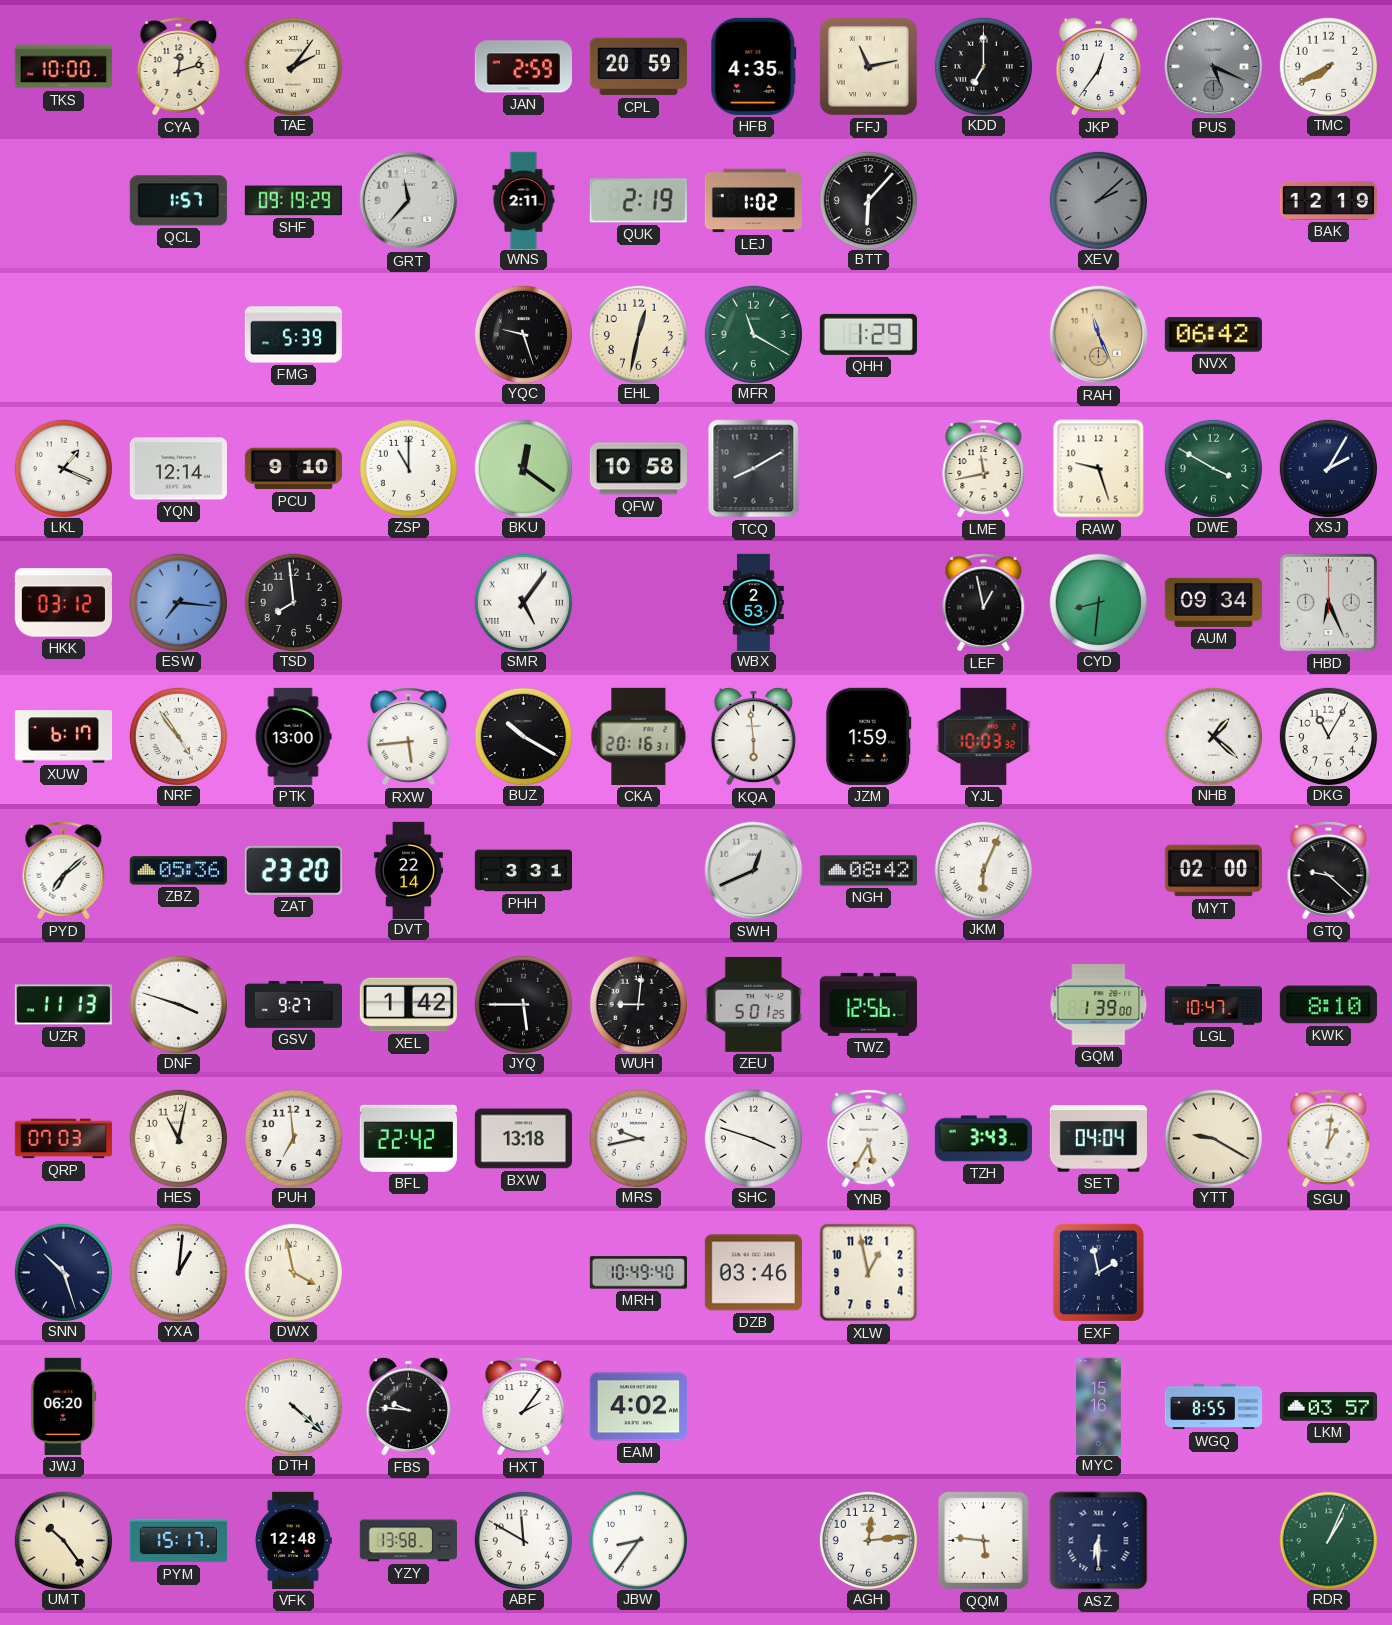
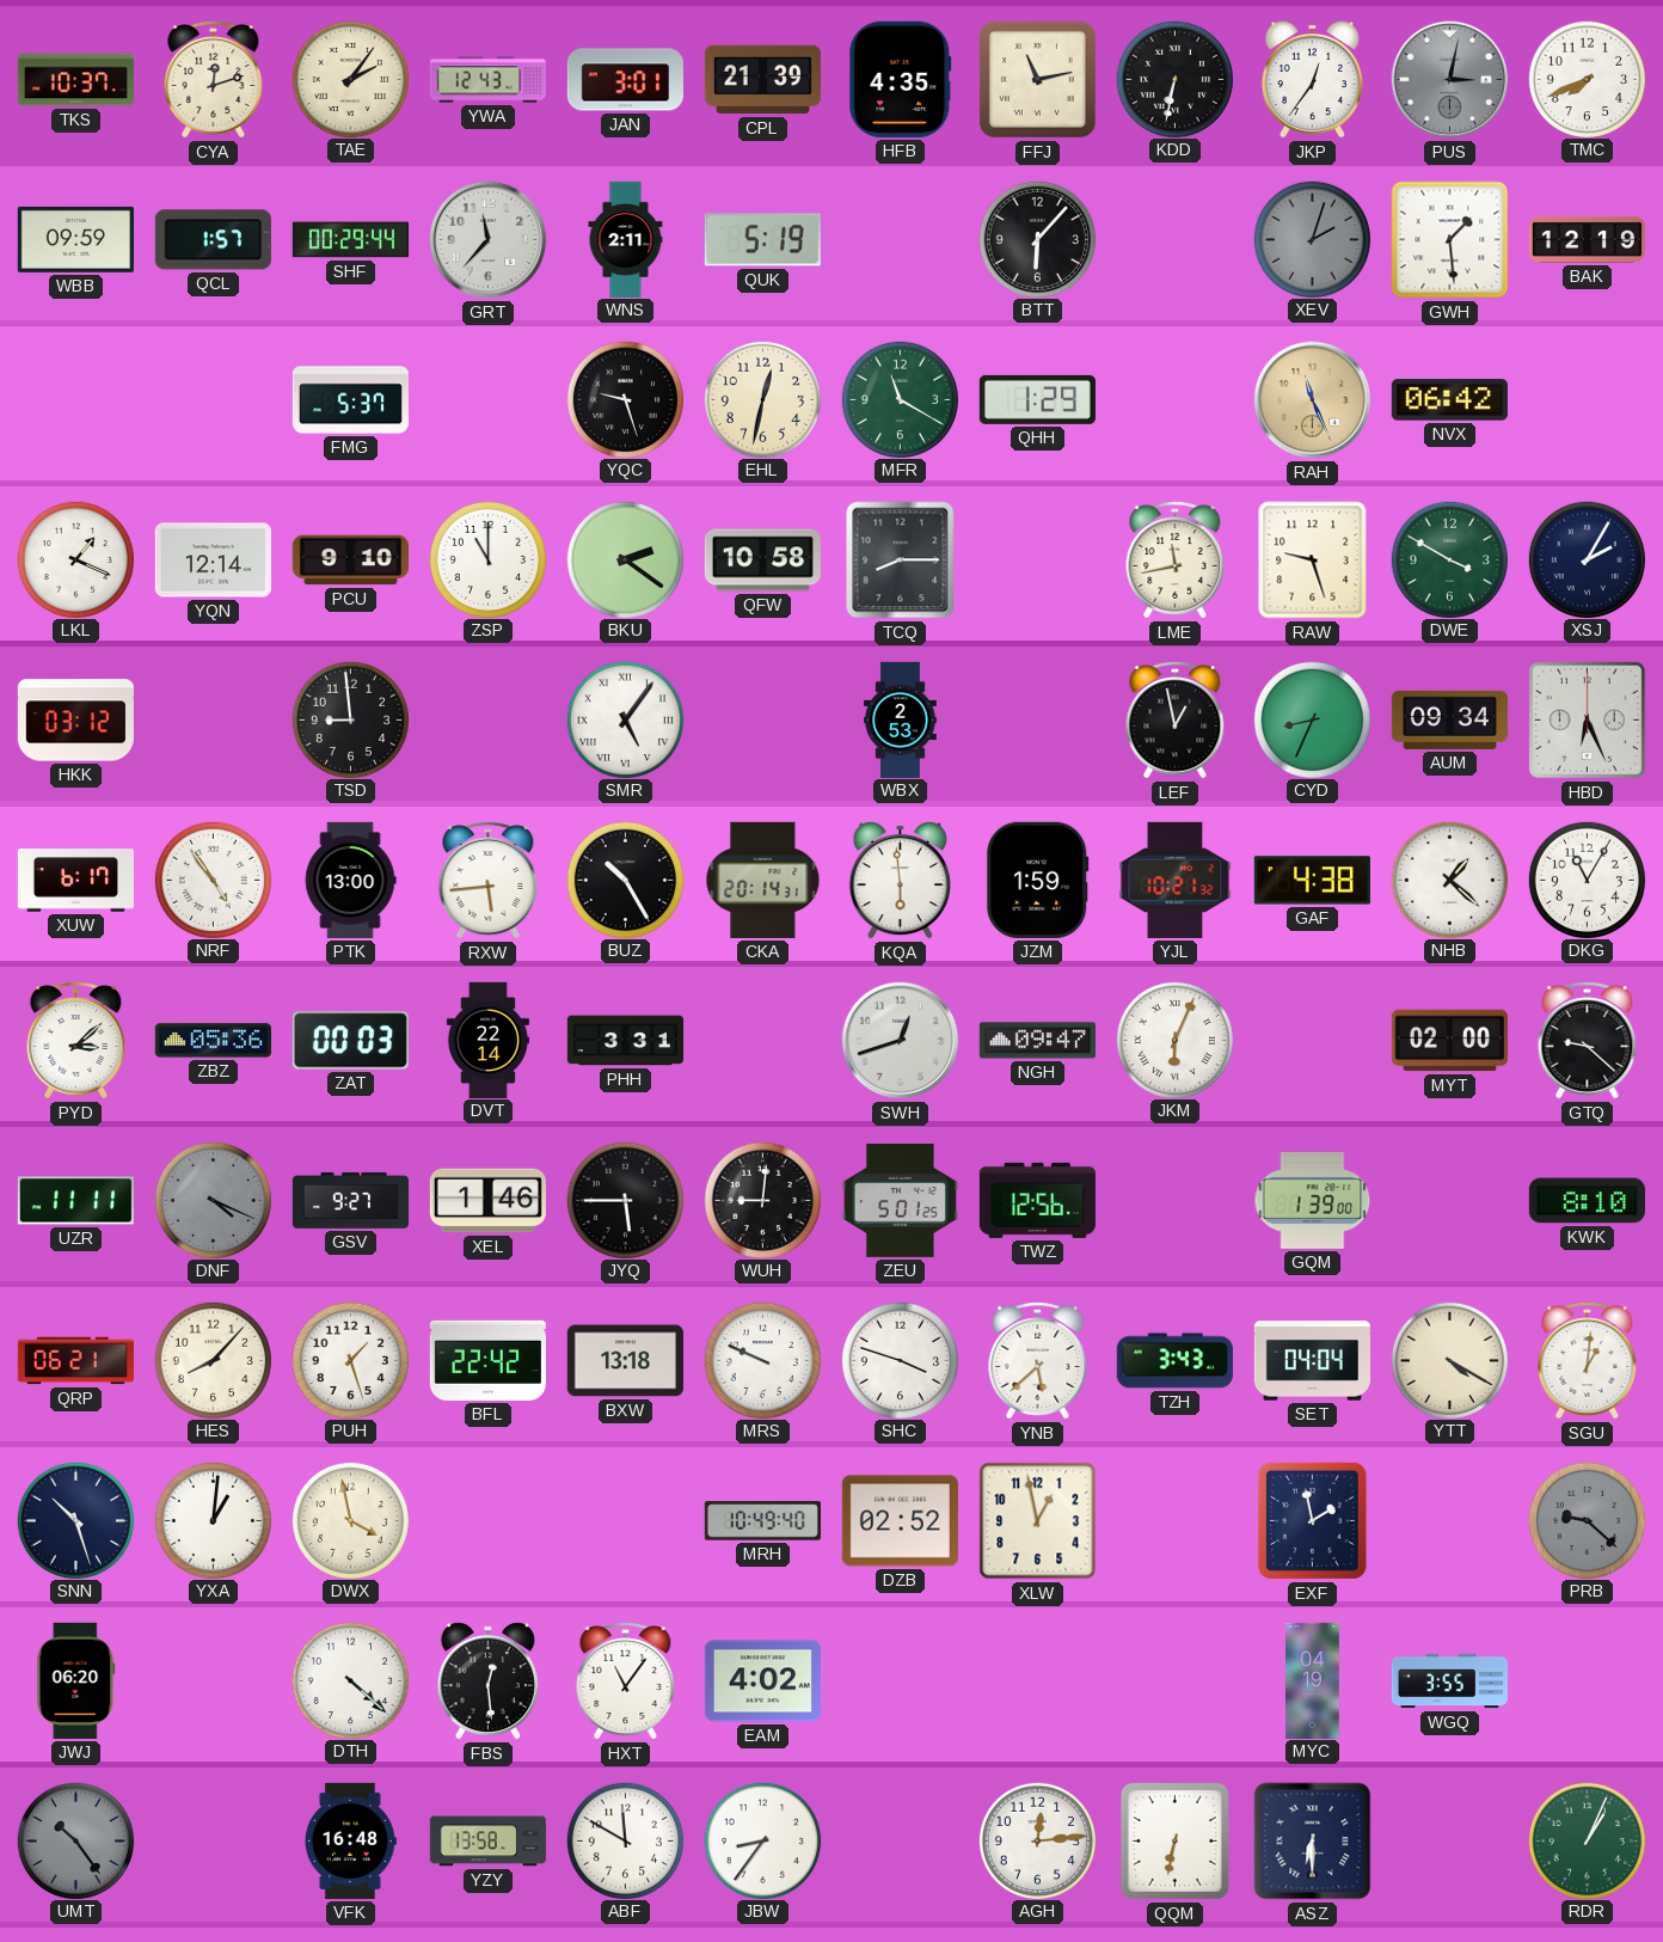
TKS: 10:00 -> 10:37
YWA: none -> 12:43
JAN: 2:59 -> 3:01
CPL: 20:59 -> 21:39
KDD: 7:00 -> 6:32
PUS: 5:19 -> 3:02
TMC: 7:40 -> 7:41
WBB: none -> 09:59
SHF: 09:19 -> 00:29
QUK: 2:19 -> 5:19
LEJ: 1:02 -> none
XEV: 2:08 -> 2:03
GWH: none -> 1:29
FMG: 5:39 -> 5:37
BKU: 12:21 -> 2:21
TCQ: 8:10 -> 8:15
ESW: 7:16 -> none
TSD: 7:59 -> 8:59
CYD: 8:31 -> 8:34
BUZ: 10:20 -> 10:25
CKA: 20:16 -> 20:14
YJL: 10:03 -> 10:21
GAF: none -> 4:38
PYD: 7:08 -> 3:08
ZAT: 23:20 -> 00:03
SWH: 12:41 -> 12:42
NGH: 08:42 -> 09:47
UZR: 11:13 -> 11:11
DNF: 3:48 -> 4:19
DNF dial: white -> grey
XEL: 1:42 -> 1:46
LGL: 10:47 -> none
QRP: 07:03 -> 06:21
HES: 11:02 -> 8:07
PUH: 6:59 -> 1:27
MRS: 9:43 -> 9:49
YNB: 5:35 -> 5:38
YTT: 9:20 -> 4:20
DZB: 03:46 -> 02:52
PRB: none -> 9:22
FBS: 9:46 -> 12:29
HXT: 2:06 -> 11:06
MYC: 15:16 -> 04:19
WGQ: 8:55 -> 3:55
LKM: 03:57 -> none
UMT dial: cream -> grey
PYM: 15:17 -> none
VFK: 12:48 -> 16:48
QQM: 5:46 -> 6:32
